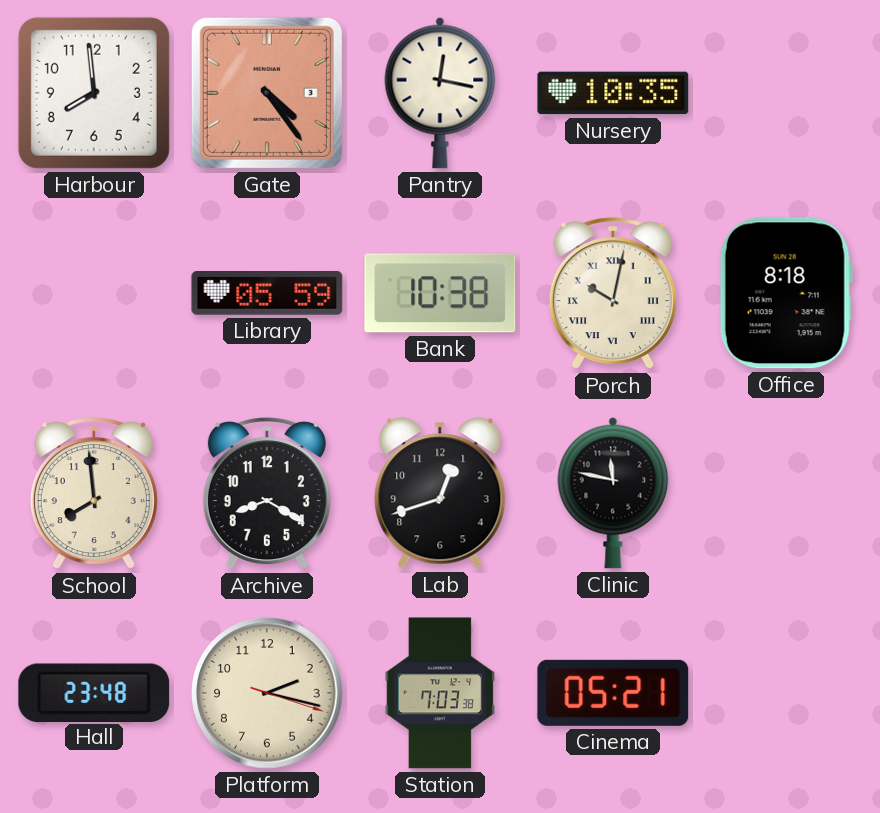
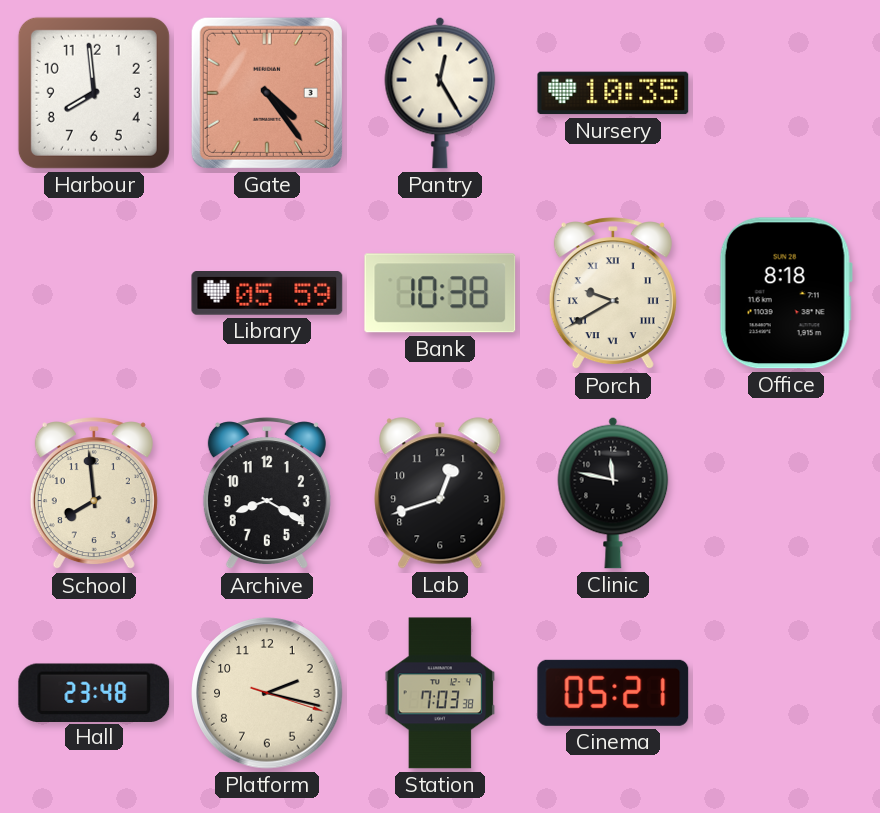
Pantry: 12:17 -> 12:25
Porch: 10:02 -> 9:40
